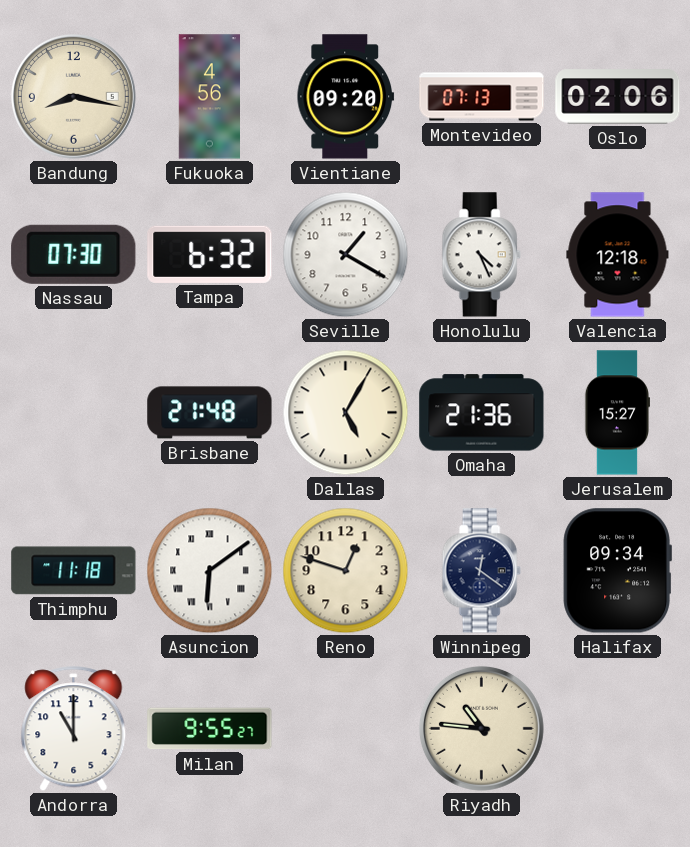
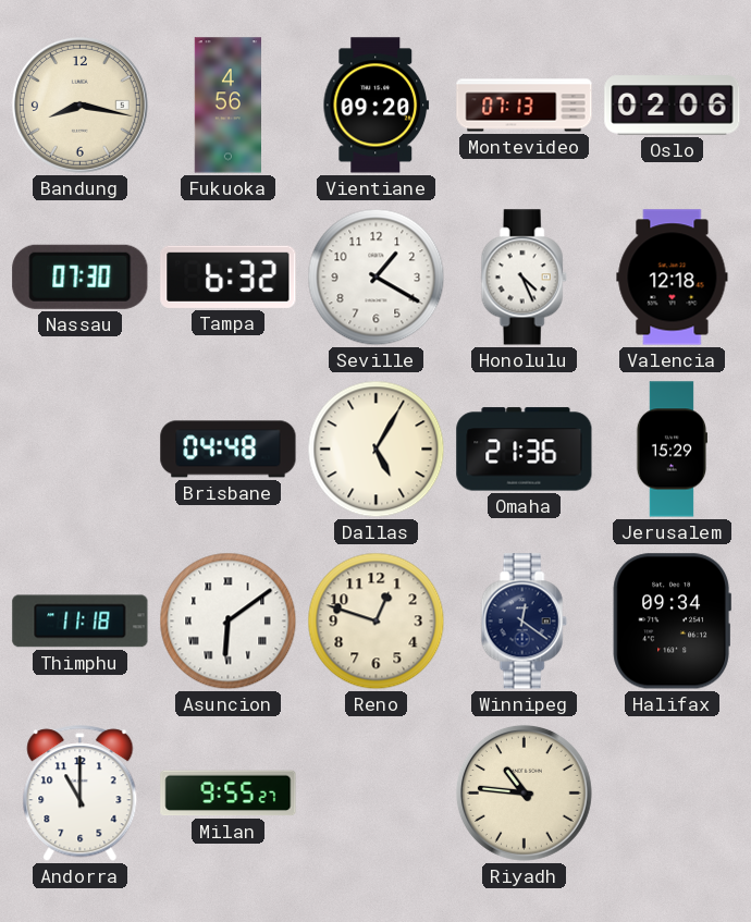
Brisbane: 21:48 -> 04:48
Jerusalem: 15:27 -> 15:29
